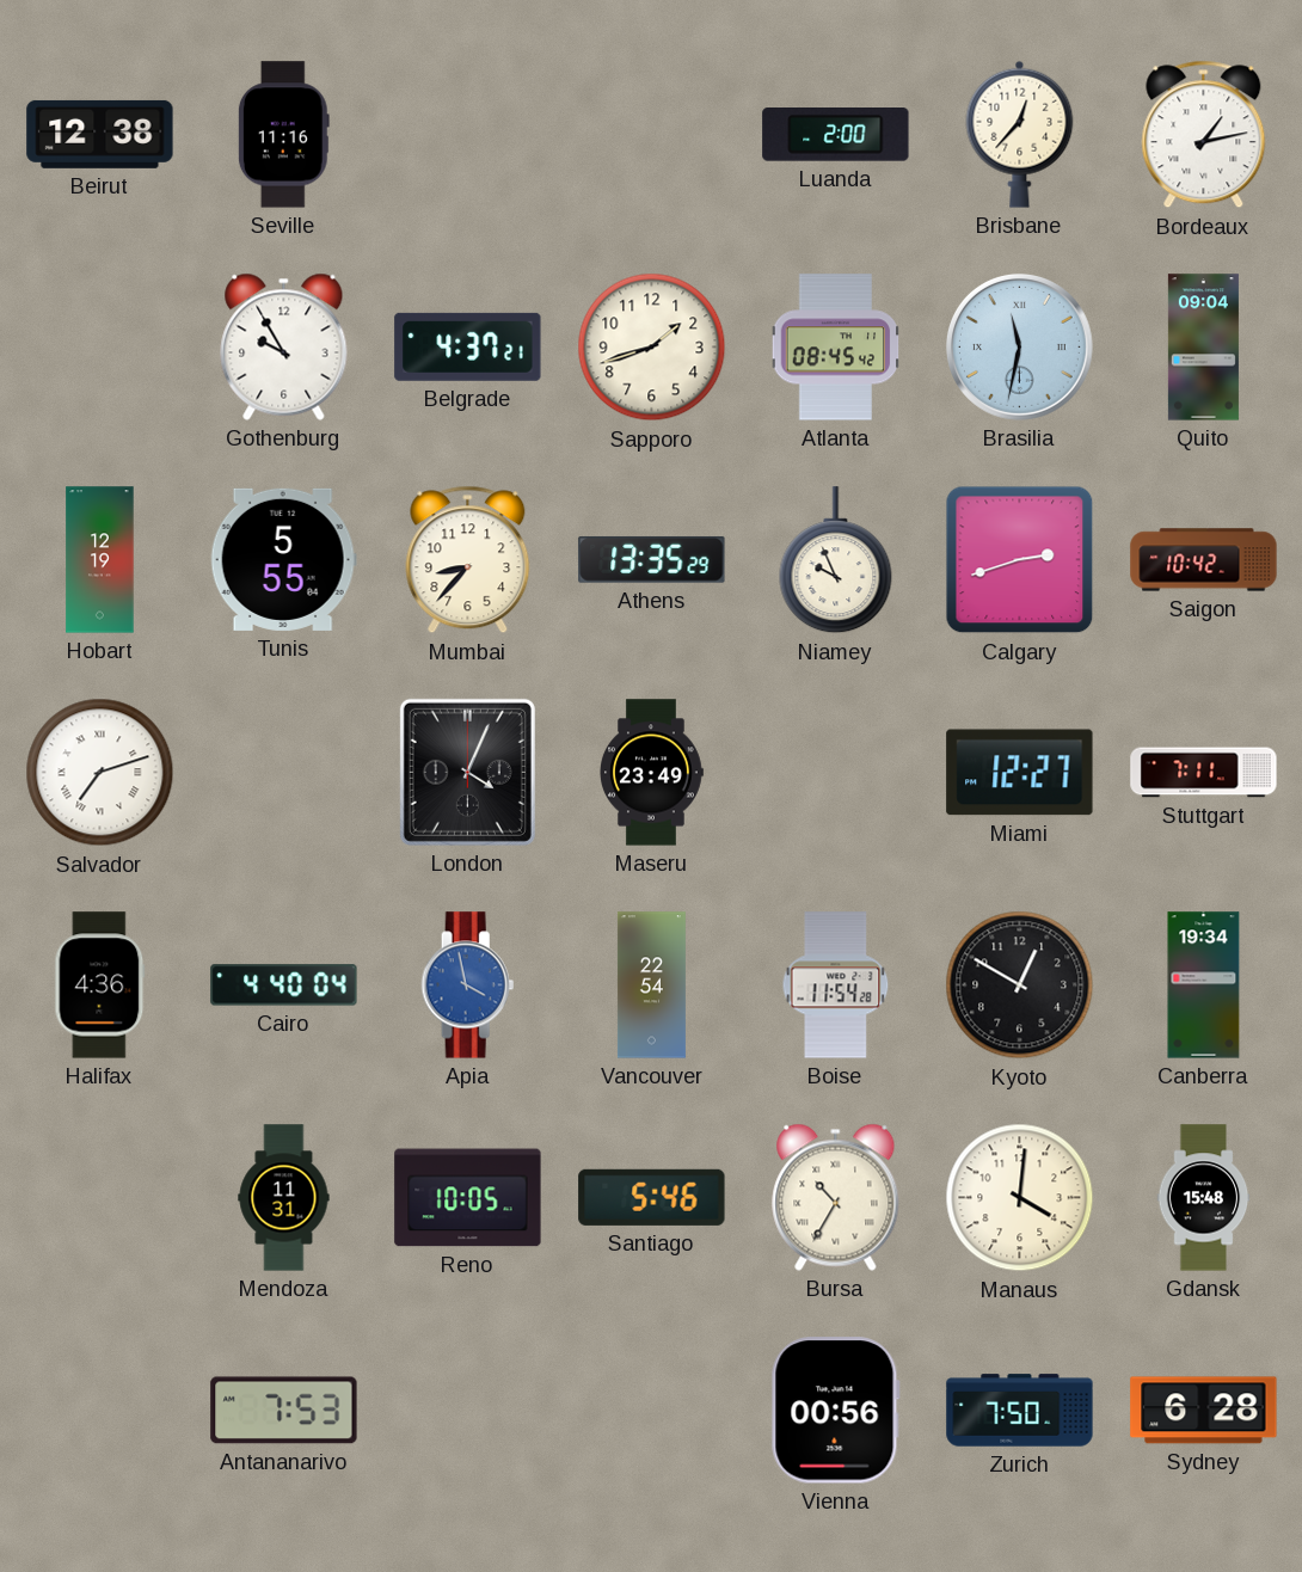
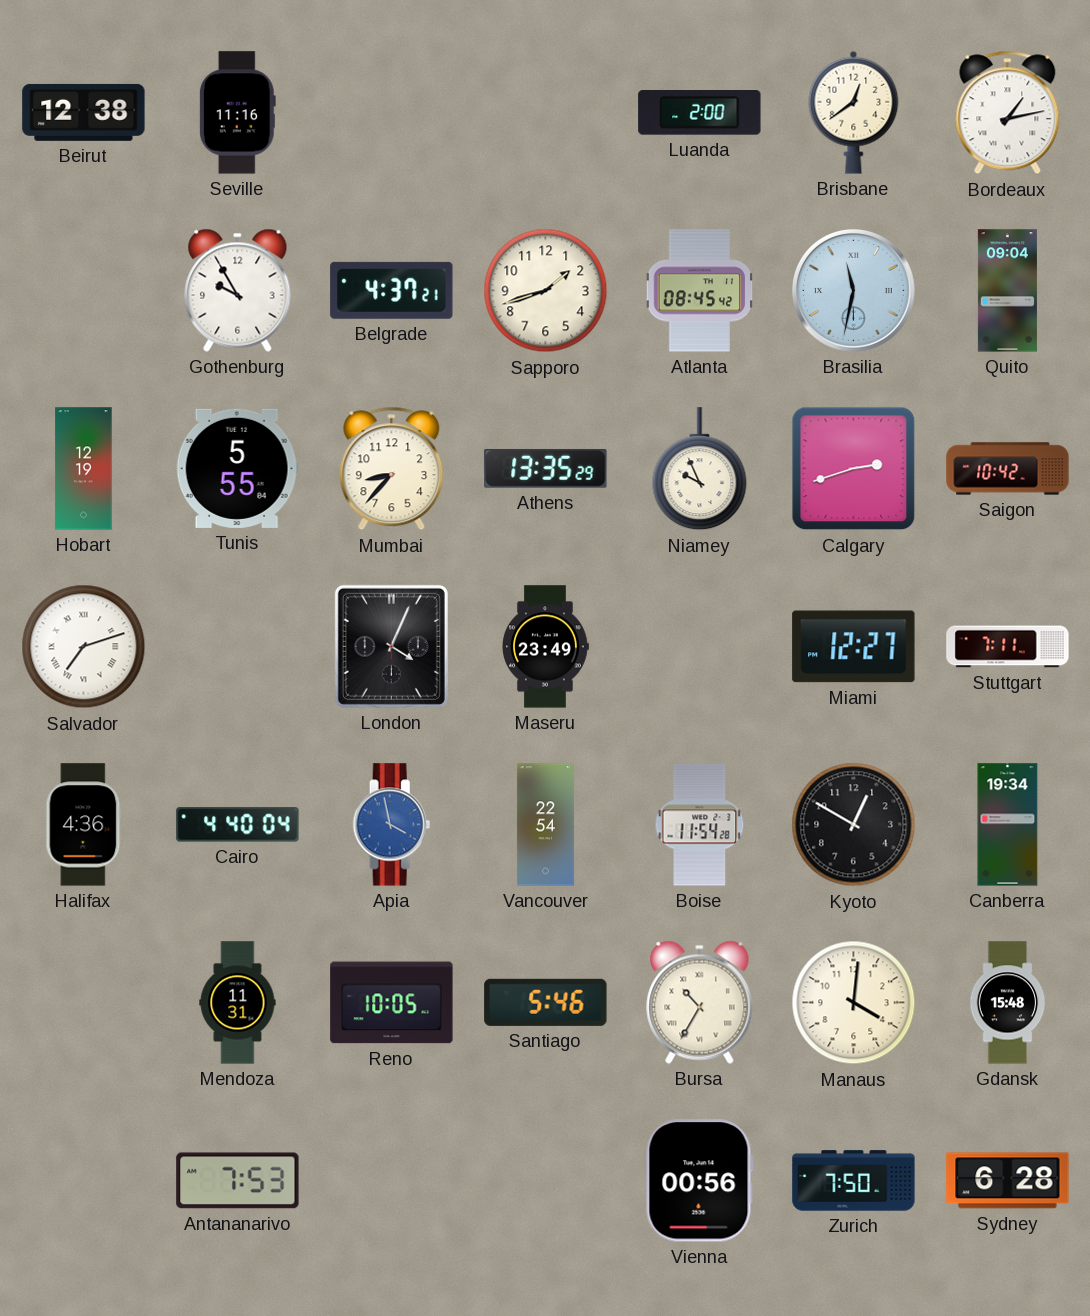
Brisbane: 12:37 -> 12:39
